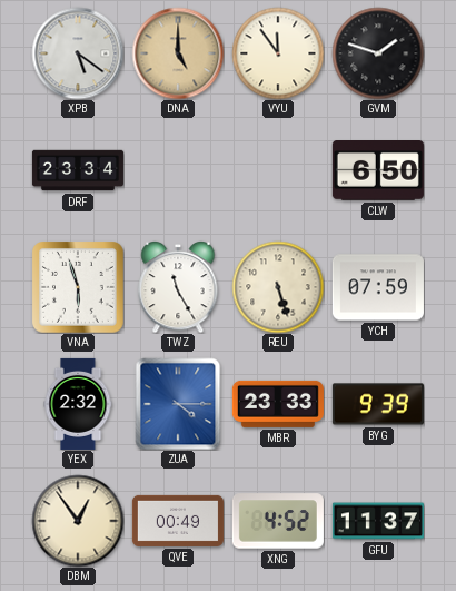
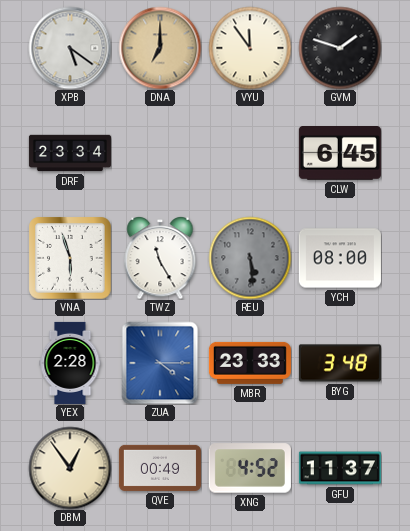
DNA: 5:00 -> 7:00
CLW: 6:50 -> 6:45
REU: 5:27 -> 5:29
REU dial: cream -> grey
YCH: 07:59 -> 08:00
YEX: 2:32 -> 2:28
BYG: 9:39 -> 3:48
